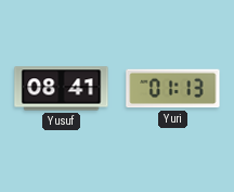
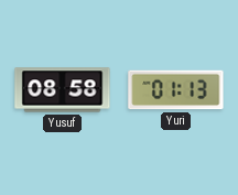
Yusuf: 08:41 -> 08:58
